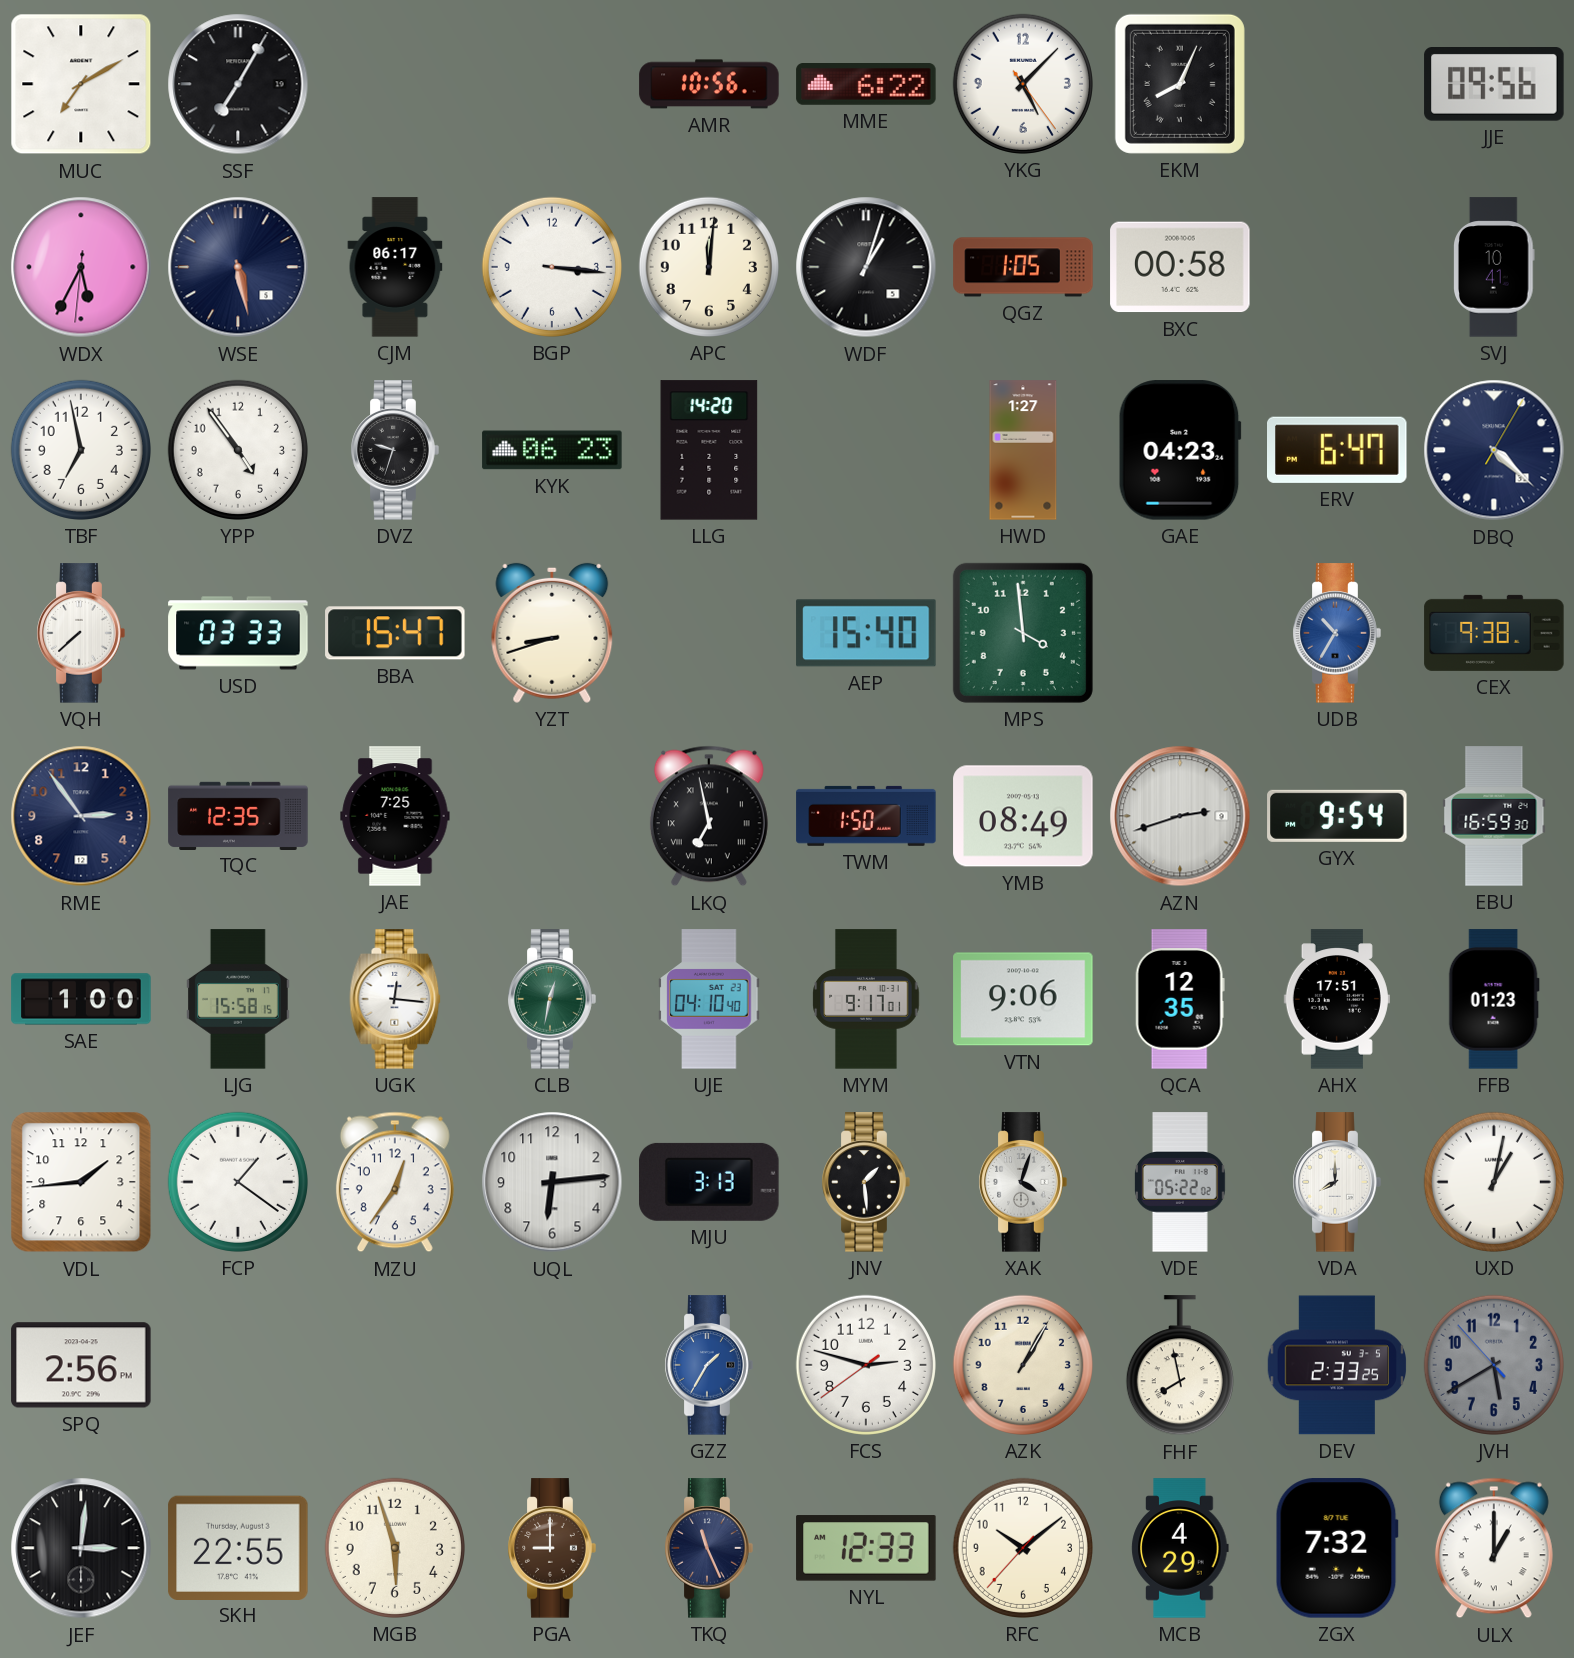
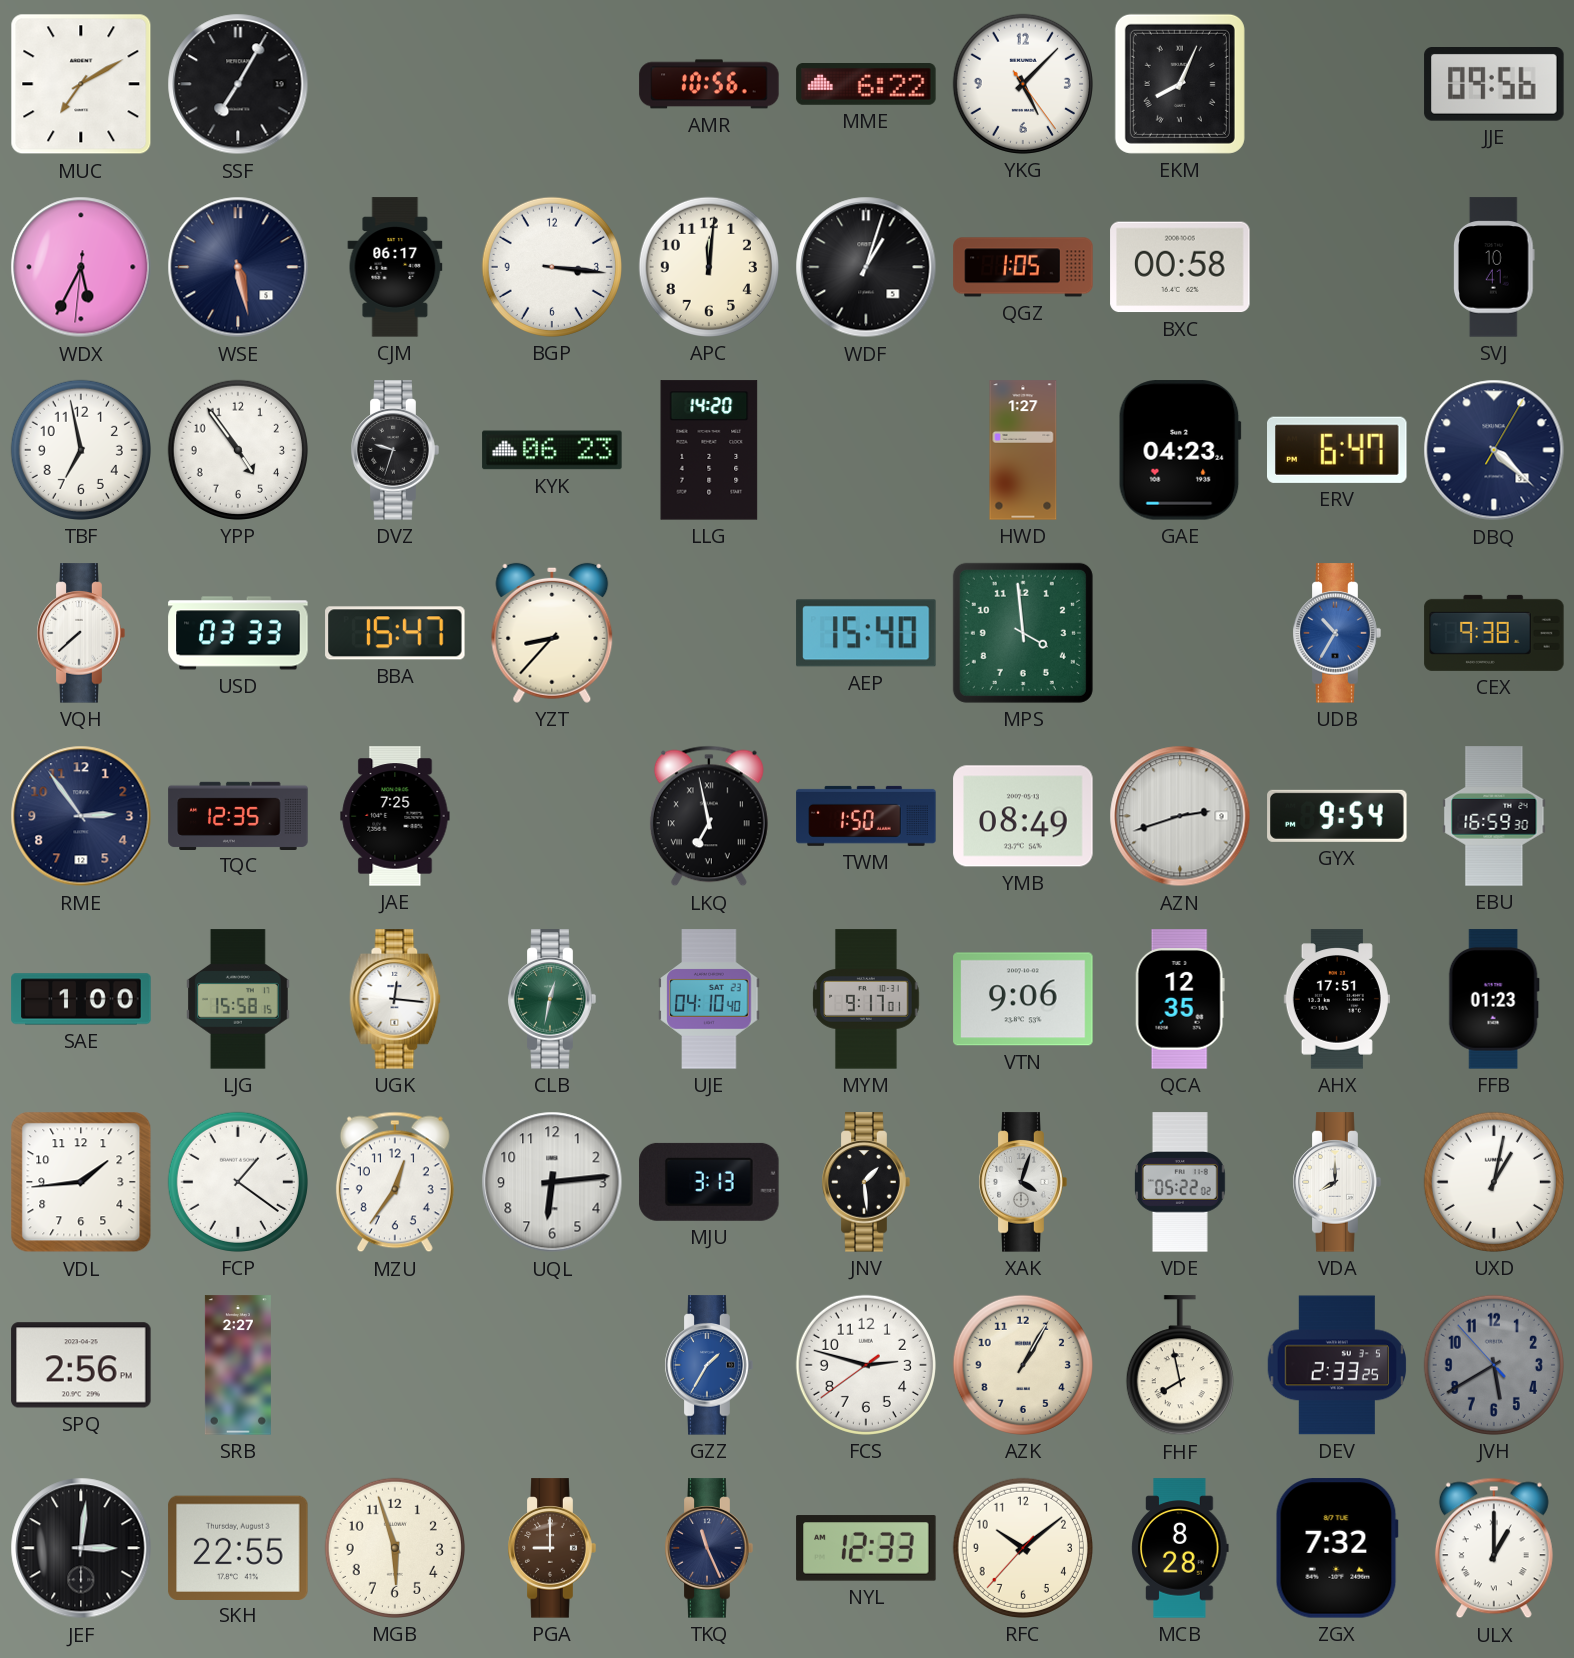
YZT: 8:42 -> 8:37
SRB: none -> 2:27
MCB: 4:29 -> 8:28
